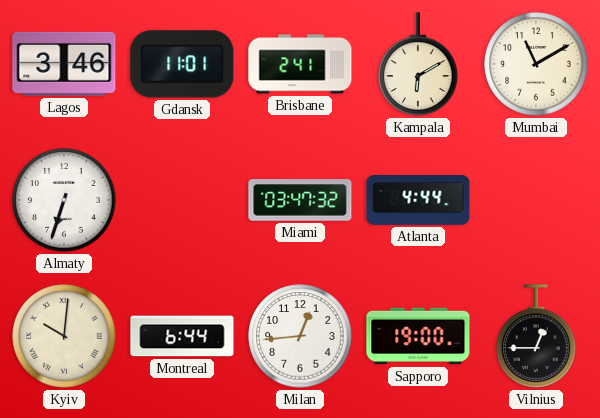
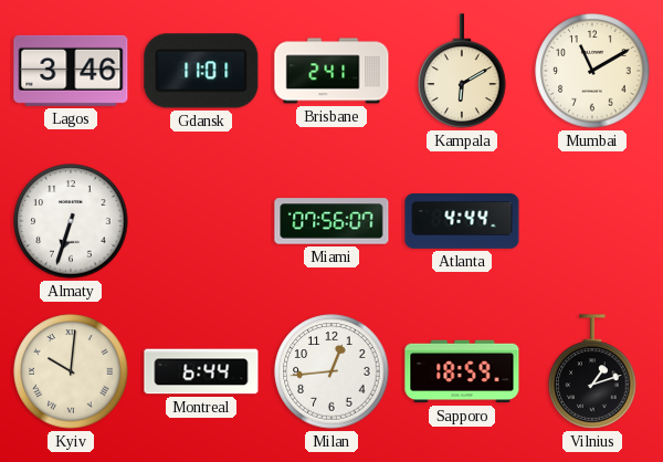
Miami: 03:47 -> 07:56
Sapporo: 19:00 -> 18:59
Vilnius: 12:45 -> 1:12
